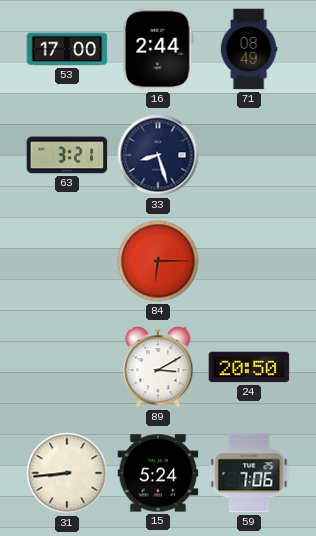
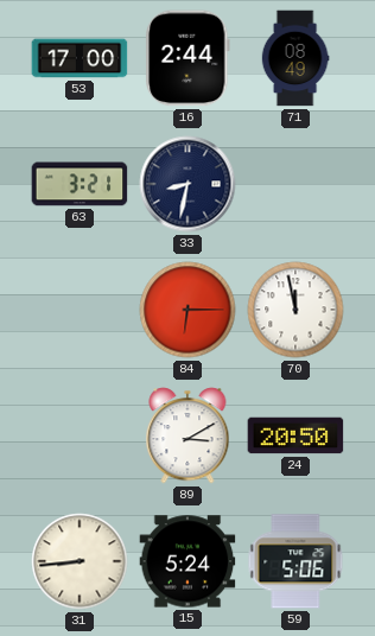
33: 8:27 -> 8:32
70: none -> 11:58
59: 7:06 -> 5:06
